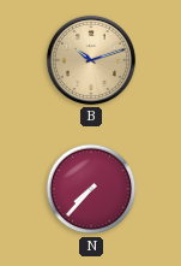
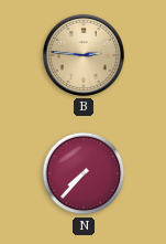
B: 10:12 -> 2:46
